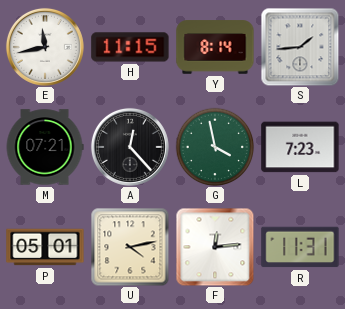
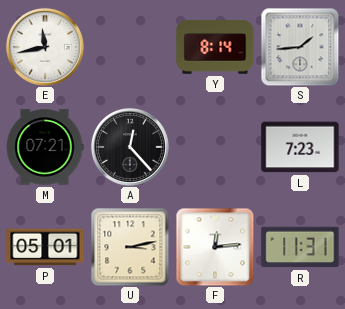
H: 11:15 -> none
G: 3:58 -> none
U: 4:13 -> 3:13
